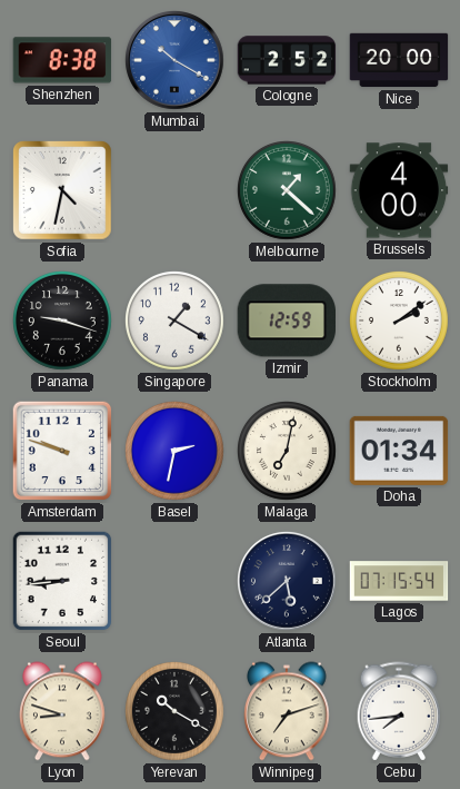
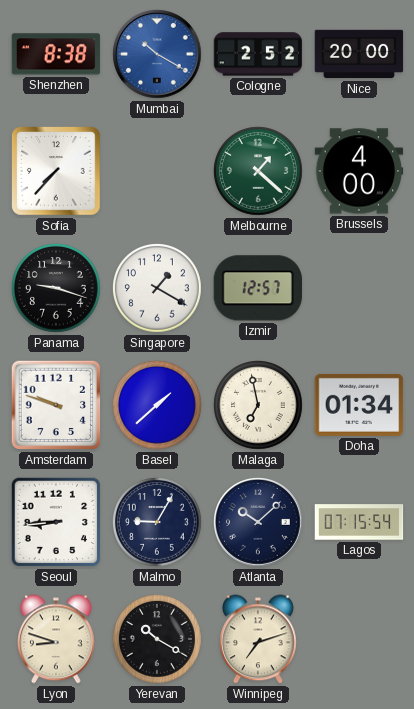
Sofia: 4:32 -> 7:37
Izmir: 12:59 -> 12:57
Stockholm: 2:09 -> none
Basel: 2:32 -> 1:38
Malaga: 7:02 -> 6:58
Malmo: none -> 9:05
Atlanta: 5:38 -> 10:08
Cebu: 7:44 -> none
